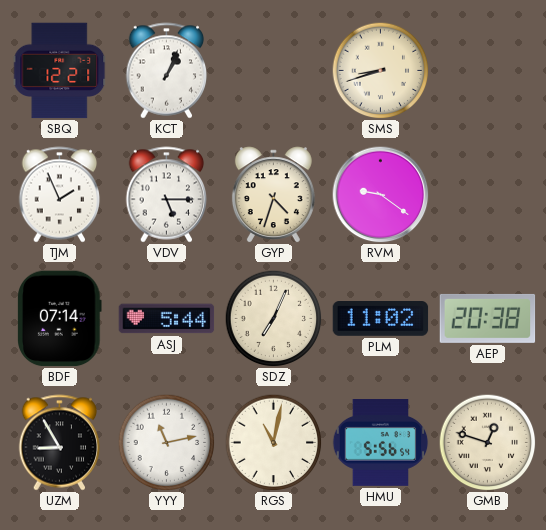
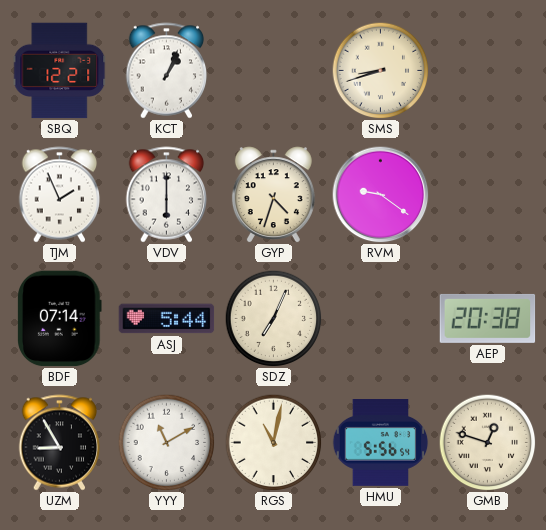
VDV: 5:15 -> 6:00
PLM: 11:02 -> none
YYY: 11:13 -> 11:10
